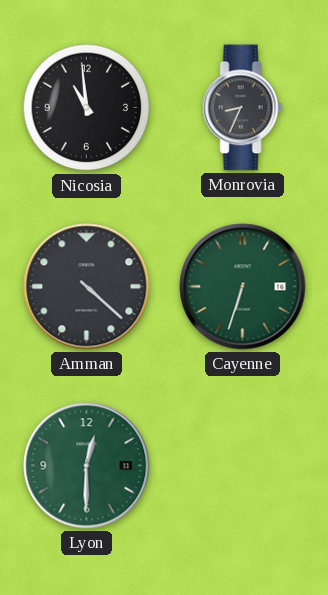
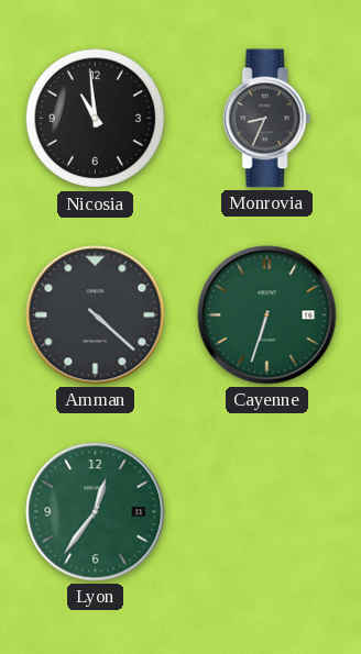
Lyon: 12:30 -> 12:36
